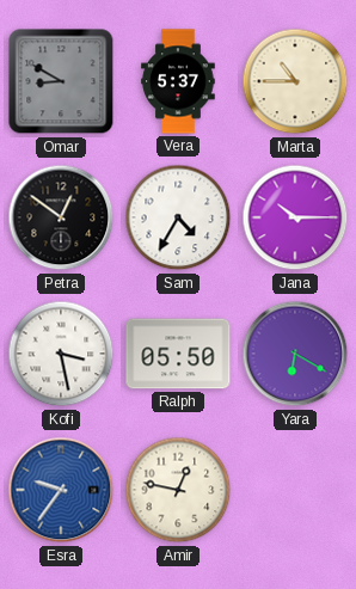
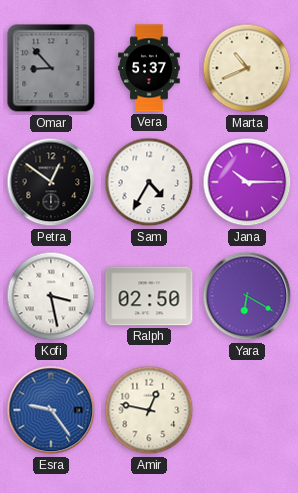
Omar: 8:50 -> 8:53
Marta: 10:45 -> 10:41
Ralph: 05:50 -> 02:50
Esra: 9:36 -> 9:24
